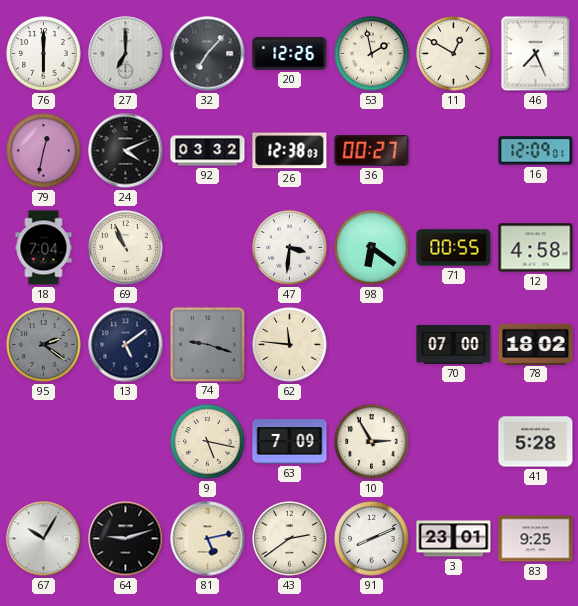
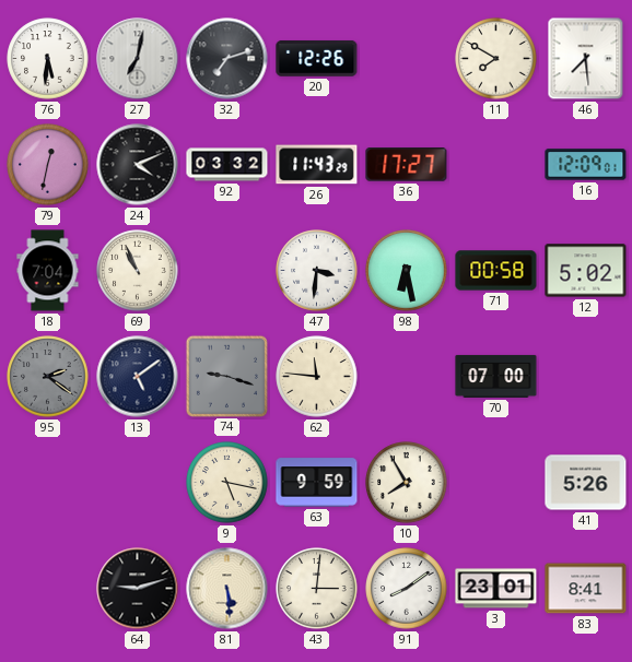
76: 6:00 -> 5:31
27: 7:00 -> 7:02
32: 7:07 -> 7:12
53: 1:58 -> none
11: 12:50 -> 7:50
46: 7:26 -> 7:29
26: 12:38 -> 11:43
36: 00:27 -> 17:27
98: 6:21 -> 6:28
71: 00:55 -> 00:58
12: 4:58 -> 5:02
78: 18:02 -> none
63: 7:09 -> 9:59
10: 2:55 -> 7:55
41: 5:28 -> 5:26
67: 10:05 -> none
81: 5:13 -> 5:29
43: 2:39 -> 3:01
91: 8:11 -> 8:09
83: 9:25 -> 8:41
